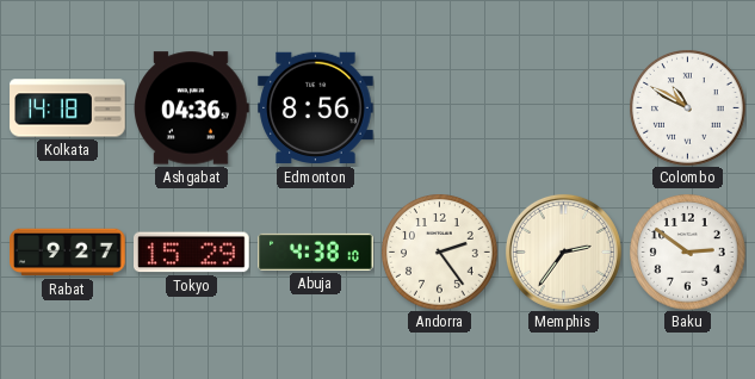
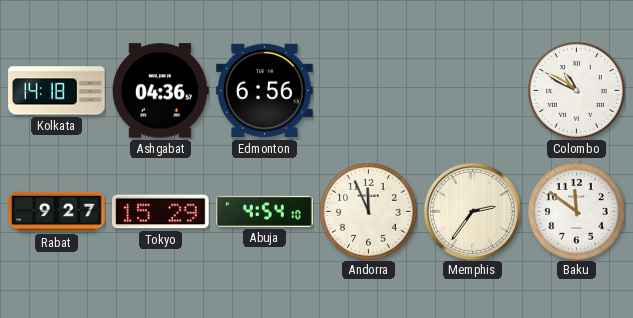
Edmonton: 8:56 -> 6:56
Abuja: 4:38 -> 4:54
Andorra: 2:24 -> 11:56
Baku: 2:51 -> 11:51
